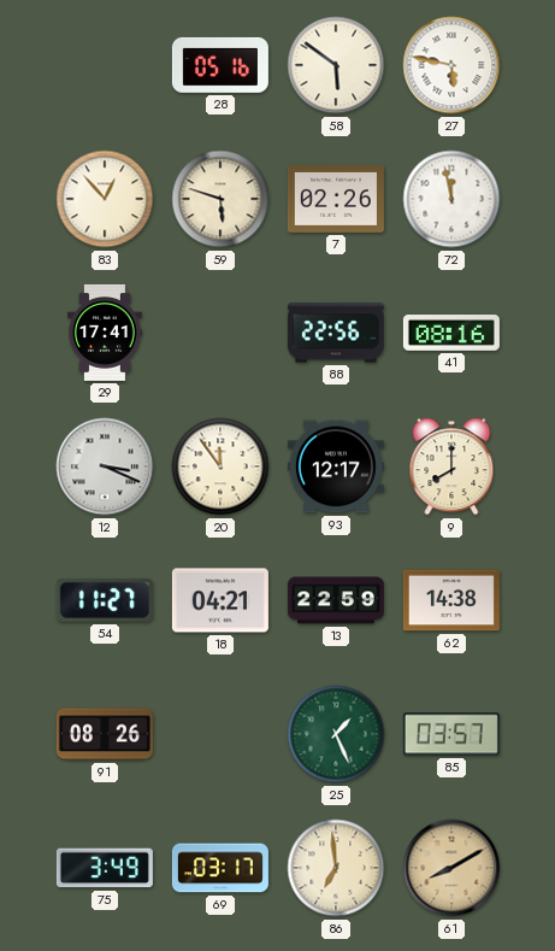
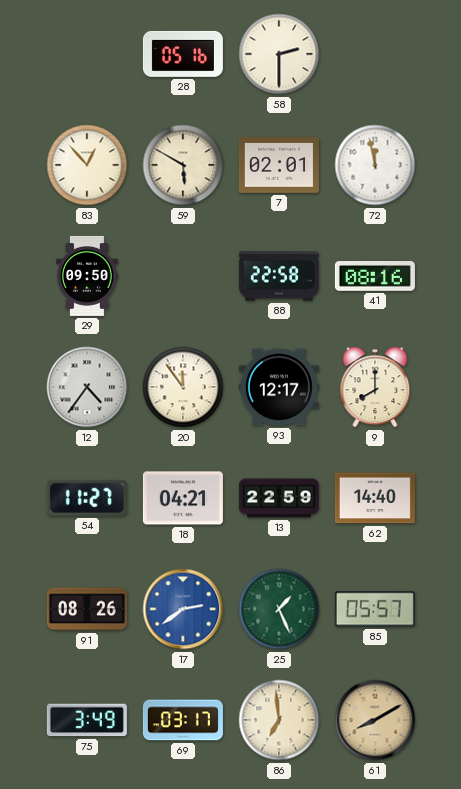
58: 5:51 -> 2:30
27: 5:47 -> none
59: 5:48 -> 5:50
7: 02:26 -> 02:01
29: 17:41 -> 09:50
88: 22:56 -> 22:58
12: 3:19 -> 4:36
62: 14:38 -> 14:40
17: none -> 2:39
85: 03:57 -> 05:57
